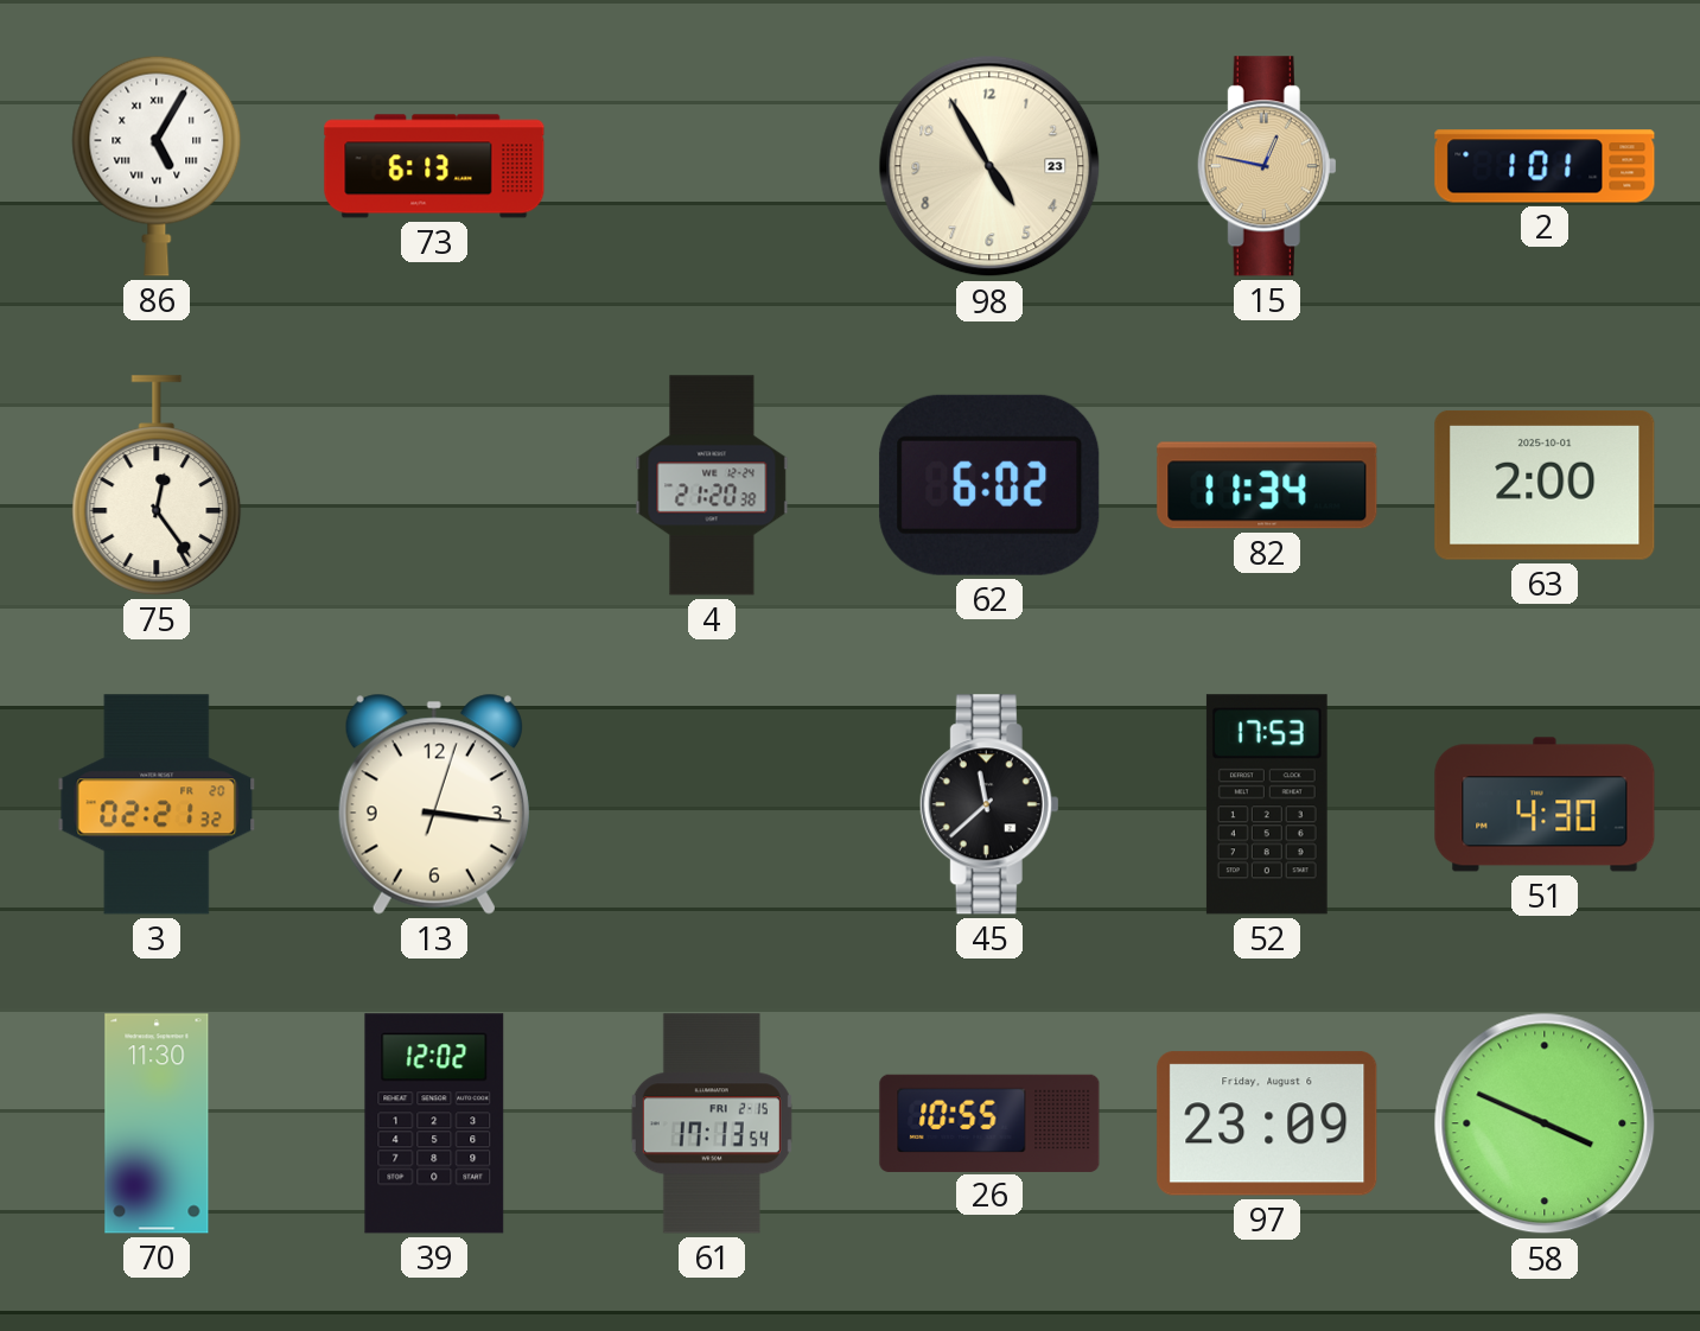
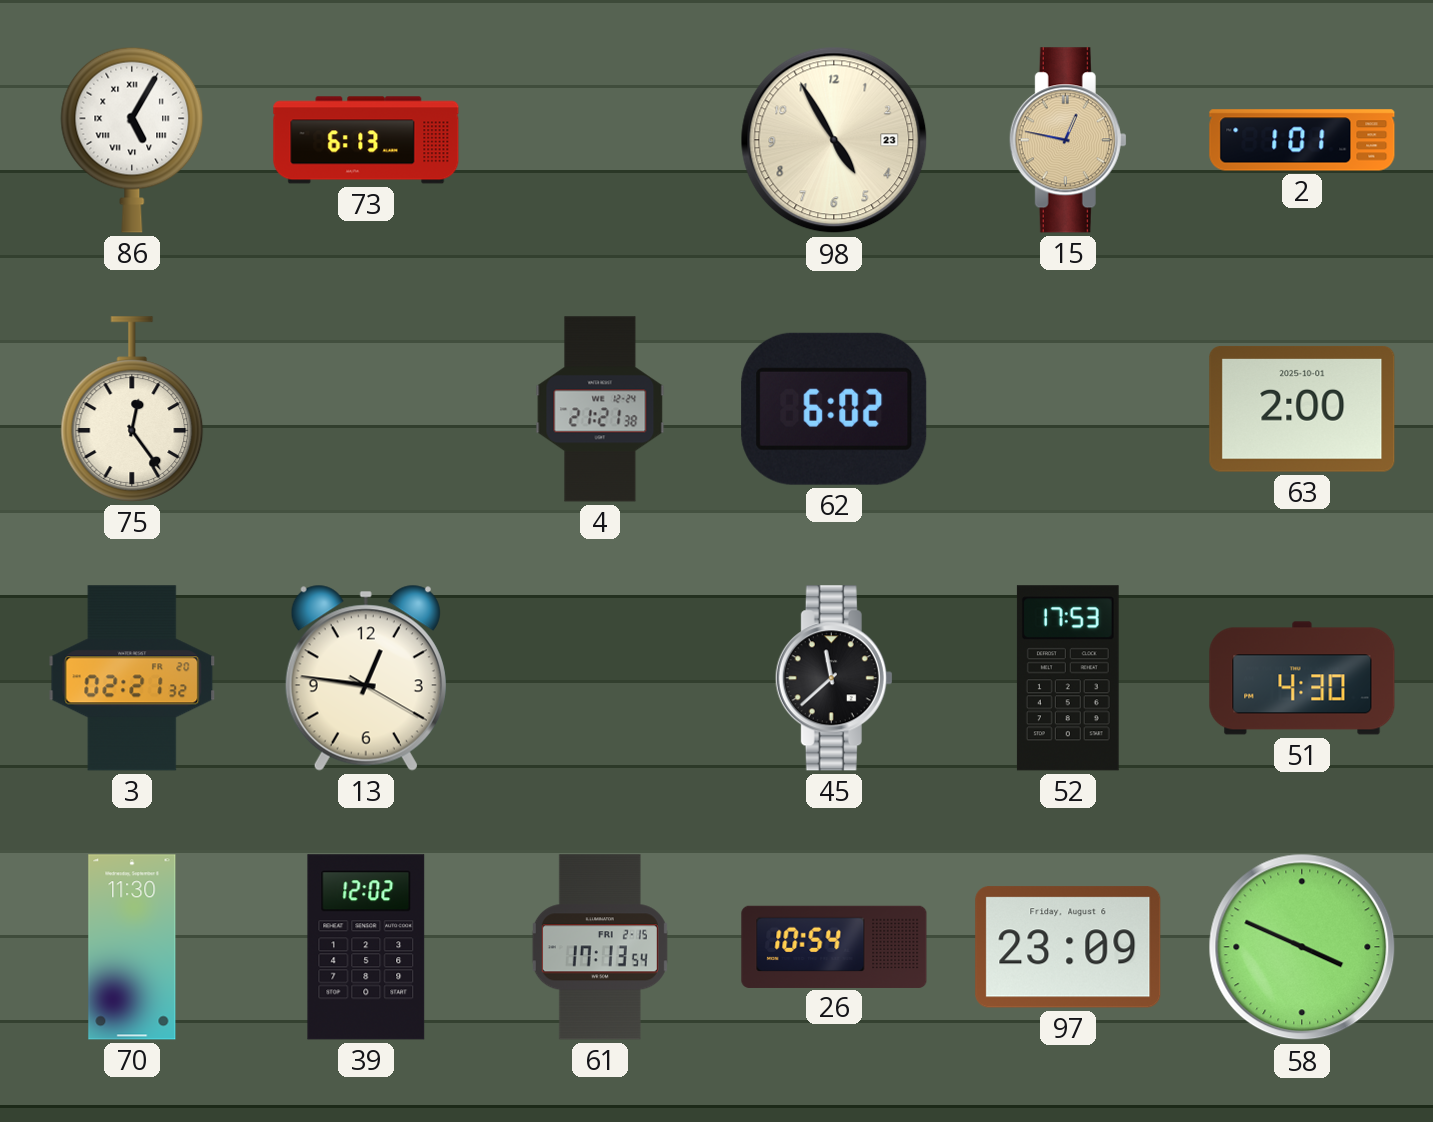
4: 21:20 -> 21:21
82: 11:34 -> none
13: 3:16 -> 12:46
26: 10:55 -> 10:54
